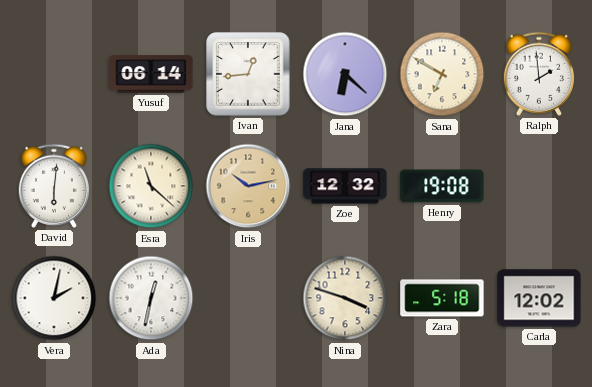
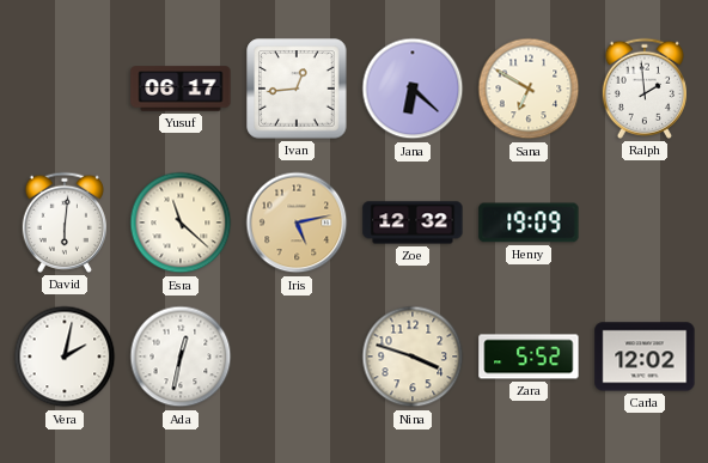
Yusuf: 06:14 -> 06:17
Iris: 10:13 -> 5:13
Henry: 19:08 -> 19:09
Zara: 5:18 -> 5:52
